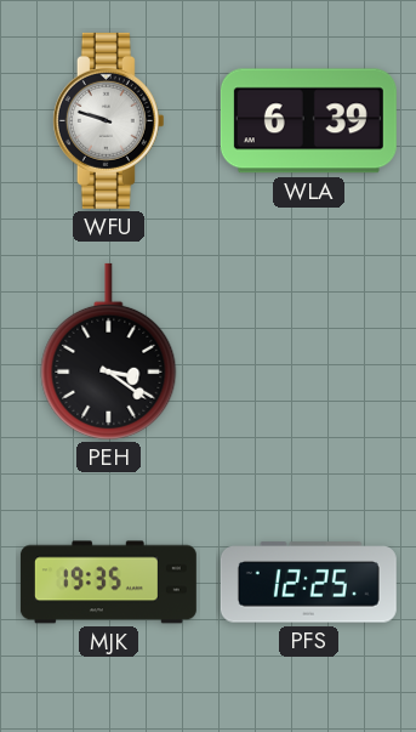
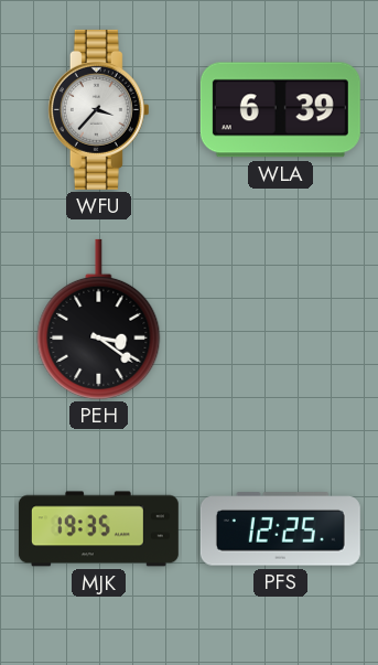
WFU: 9:48 -> 3:37
